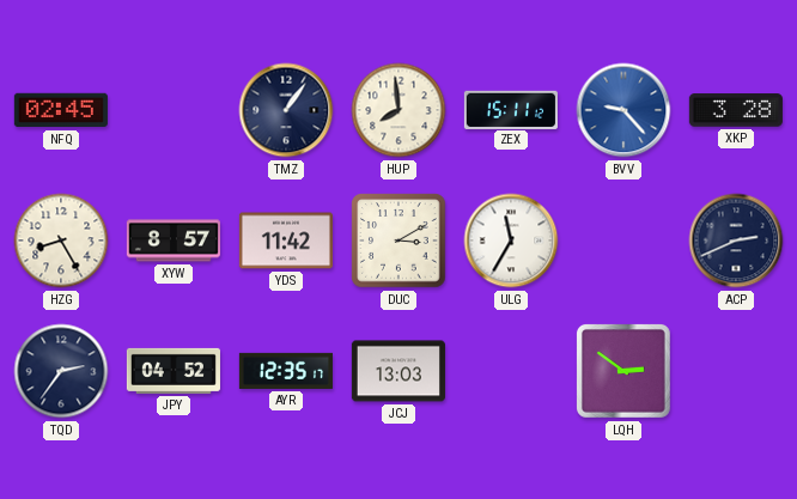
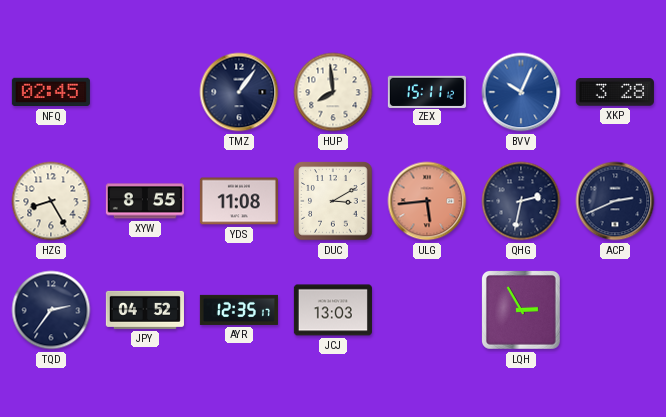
BVV: 9:23 -> 10:04
XYW: 8:57 -> 8:55
YDS: 11:42 -> 11:08
ULG: 11:35 -> 5:44
ULG dial: white -> salmon
QHG: none -> 2:32
LQH: 2:51 -> 2:55
